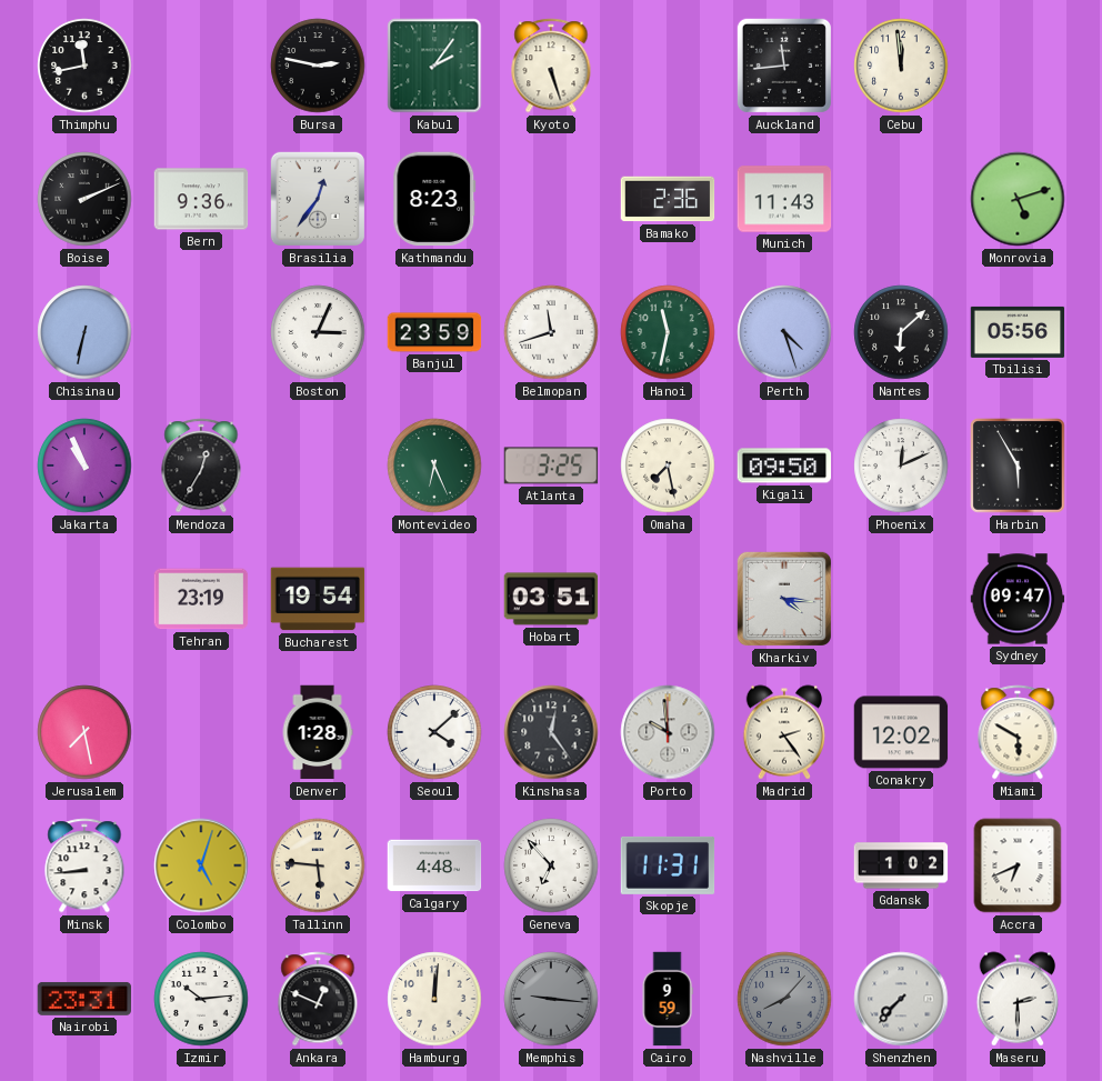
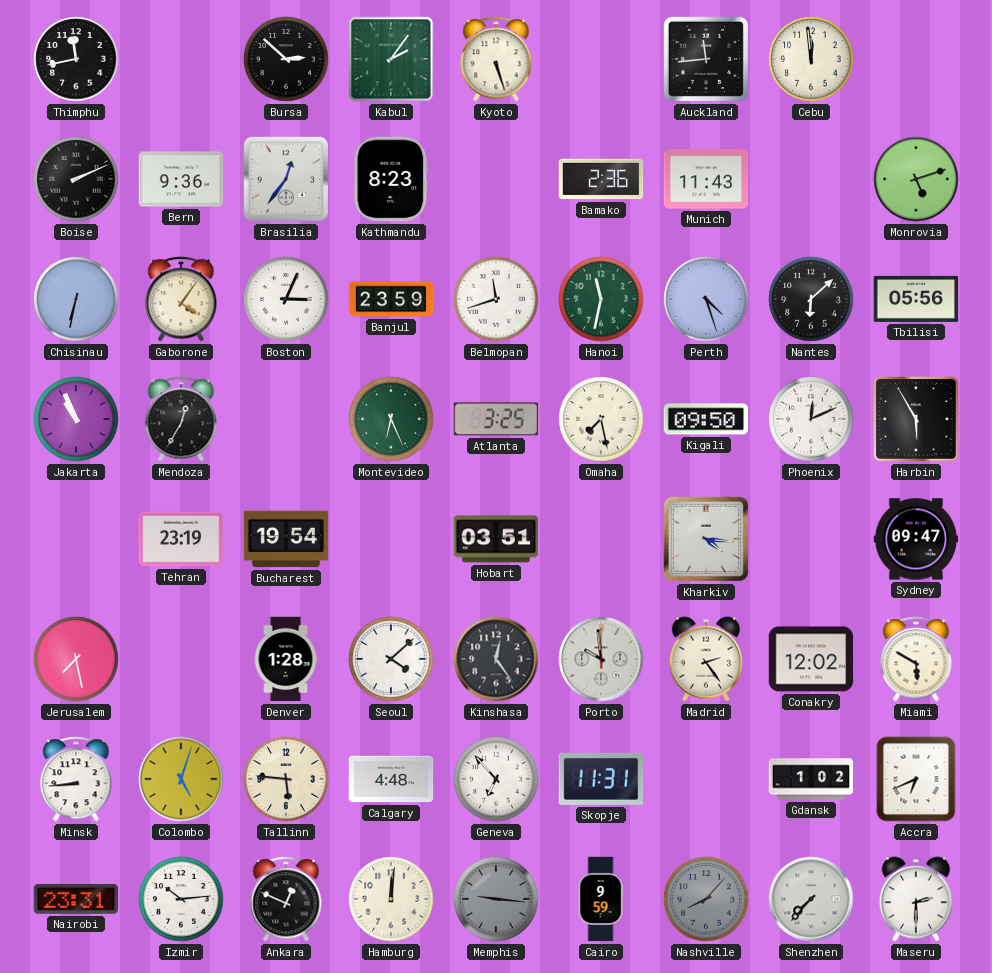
Bursa: 2:47 -> 2:52
Gaborone: none -> 4:06
